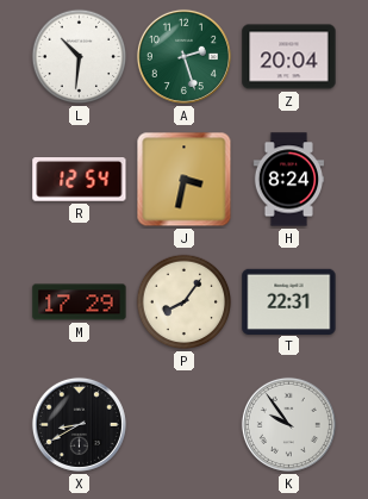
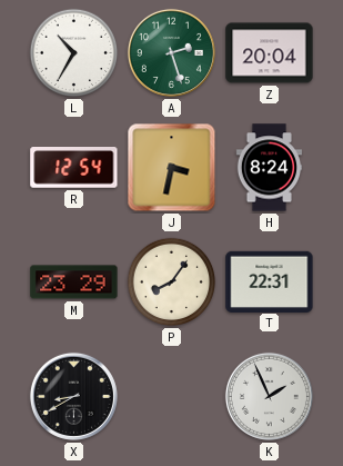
L: 10:31 -> 10:35
M: 17:29 -> 23:29
K: 9:54 -> 1:56
